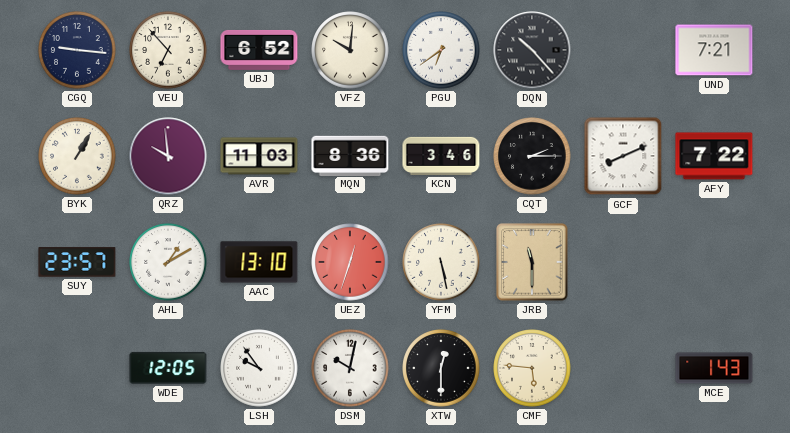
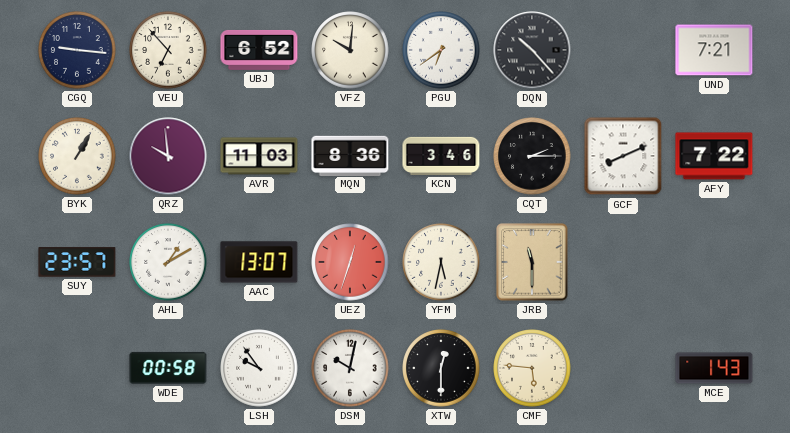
AAC: 13:10 -> 13:07
YFM: 5:28 -> 5:32
WDE: 12:05 -> 00:58
